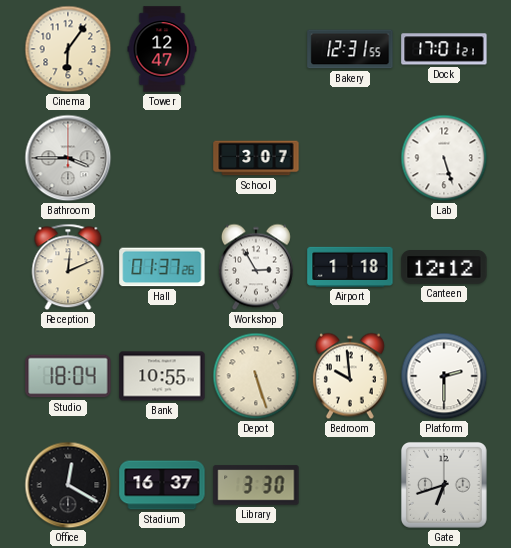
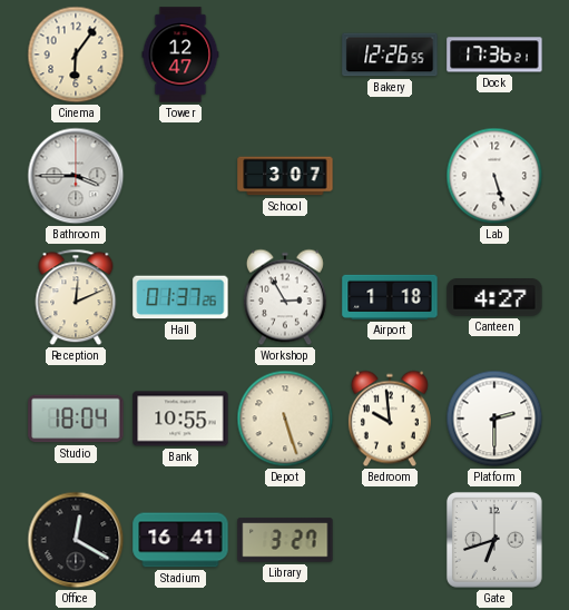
Bakery: 12:31 -> 12:26
Dock: 17:01 -> 17:36
Canteen: 12:12 -> 4:27
Stadium: 16:37 -> 16:41
Library: 3:30 -> 3:27
